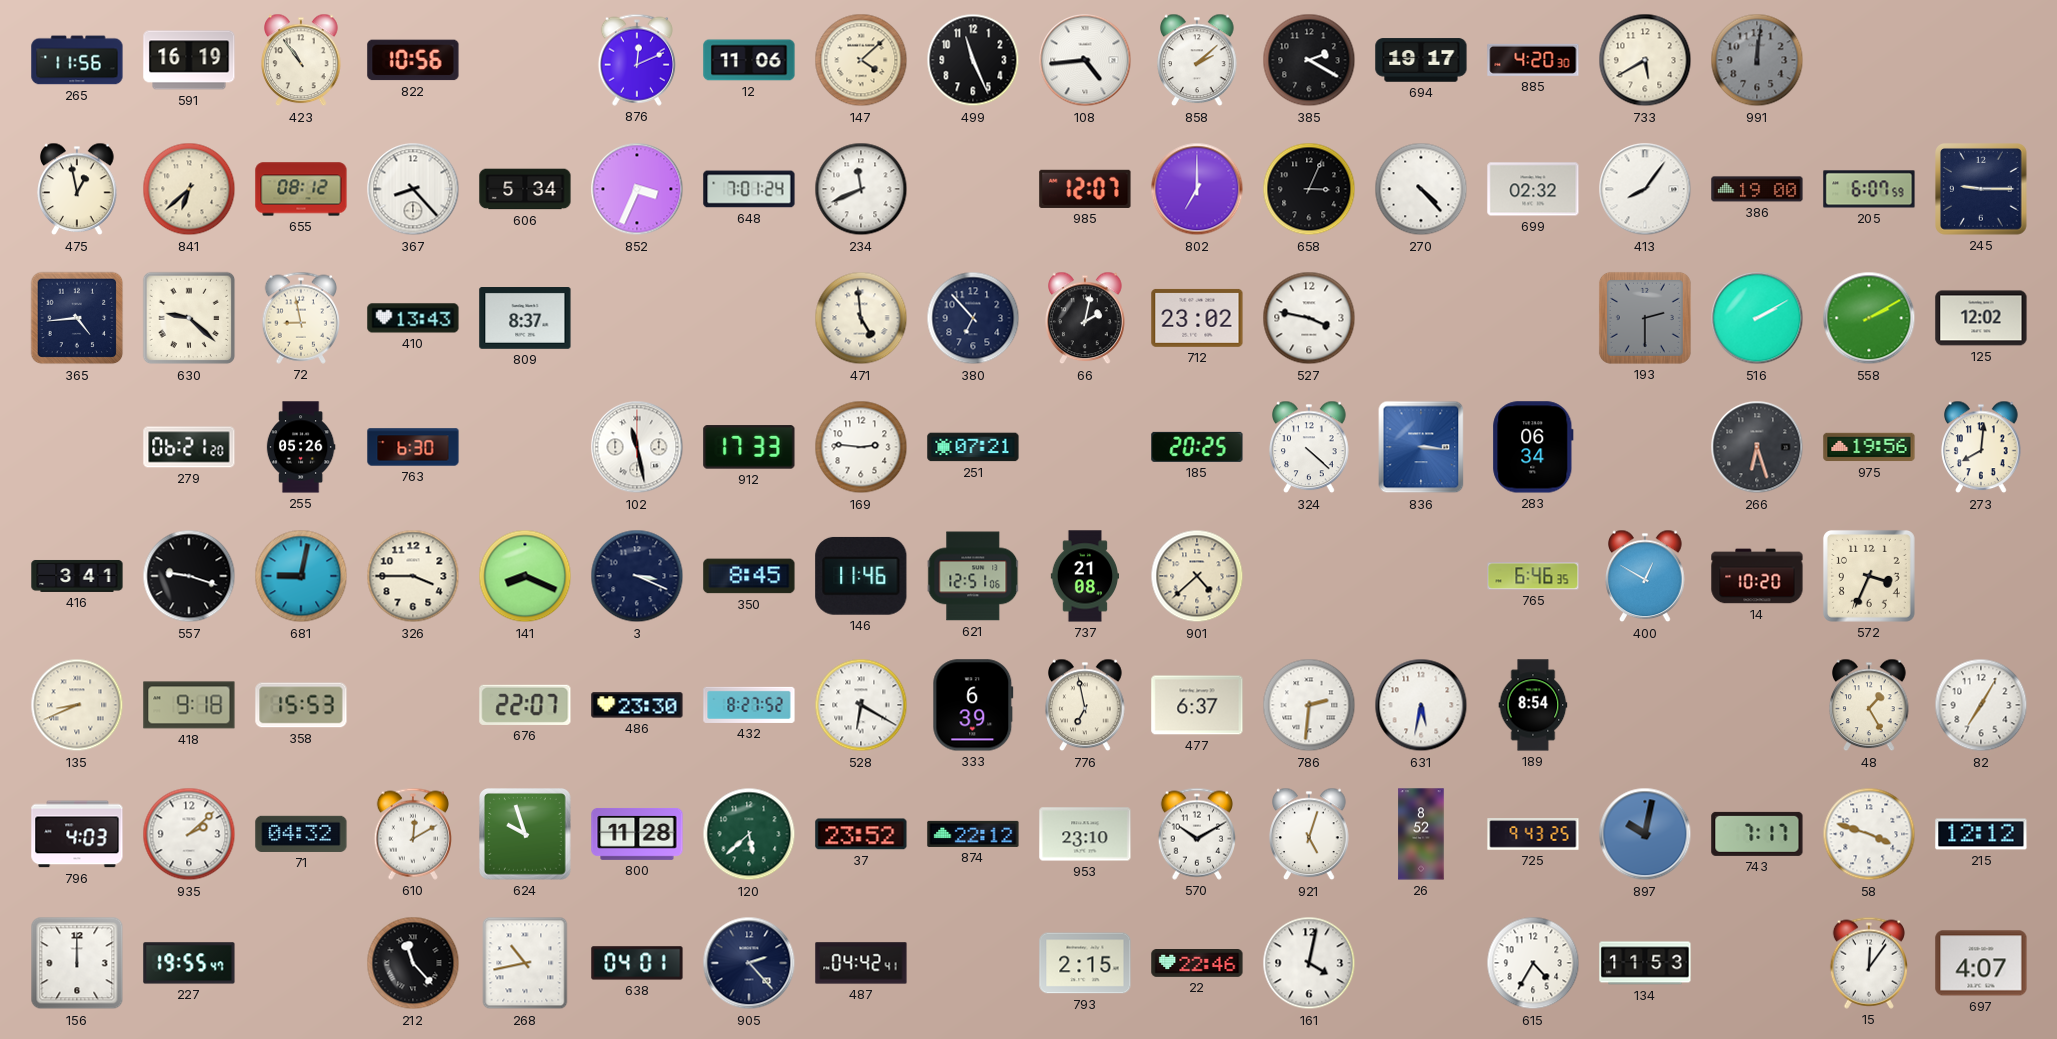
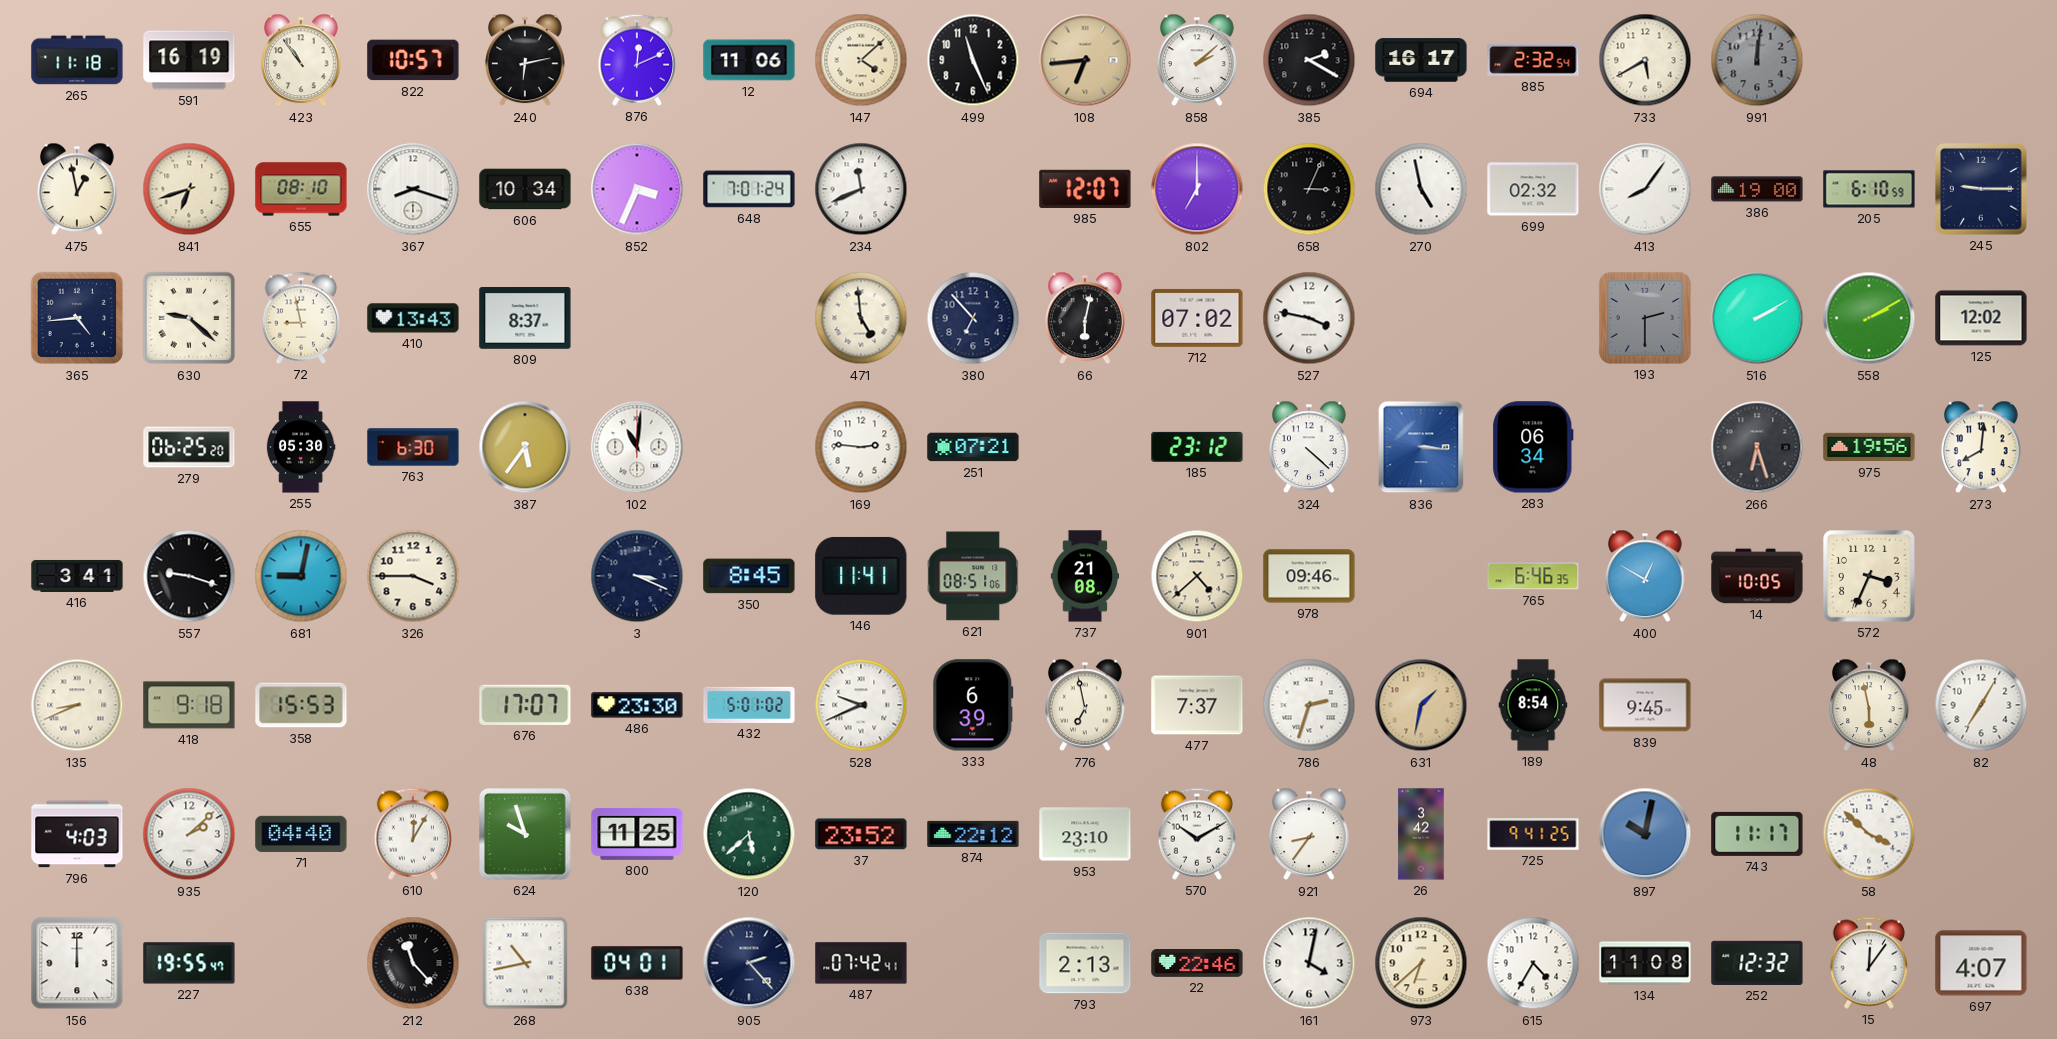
265: 11:56 -> 11:18
822: 10:56 -> 10:57
240: none -> 6:13
108: 4:44 -> 6:44
108 dial: white -> champagne
694: 19:17 -> 16:17
885: 4:20 -> 2:32
841: 6:38 -> 6:42
655: 08:12 -> 08:10
367: 8:23 -> 8:18
606: 5:34 -> 10:34
270: 4:23 -> 4:58
205: 6:07 -> 6:10
66: 2:02 -> 6:02
712: 23:02 -> 07:02
279: 06:21 -> 06:25
255: 05:26 -> 05:30
387: none -> 5:36
102: 11:28 -> 11:01
912: 17:33 -> none
185: 20:25 -> 23:12
141: 8:19 -> none
146: 11:46 -> 11:41
621: 12:51 -> 08:51
978: none -> 09:46
14: 10:20 -> 10:05
676: 22:07 -> 17:07
432: 8:27 -> 5:01
528: 6:20 -> 9:41
477: 6:37 -> 7:37
786: 2:31 -> 2:33
631: 5:32 -> 1:32
631 dial: white -> champagne
839: none -> 9:45
48: 1:25 -> 5:58
71: 04:32 -> 04:40
610: 12:10 -> 12:05
800: 11:28 -> 11:25
921: 5:03 -> 8:36
26: 8:52 -> 3:42
725: 9:43 -> 9:41
743: 7:17 -> 11:17
58: 3:48 -> 3:52
215: 12:12 -> none
487: 04:42 -> 07:42
793: 2:15 -> 2:13
973: none -> 6:38
134: 11:53 -> 11:08
252: none -> 12:32
